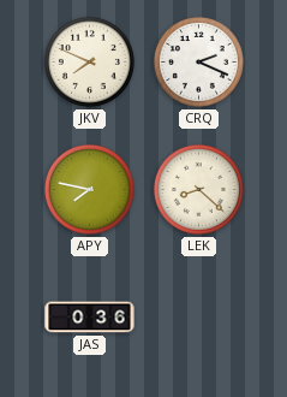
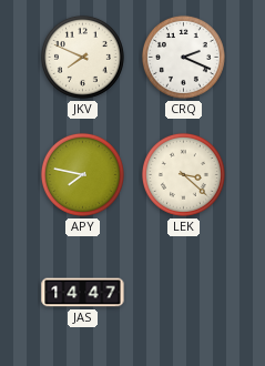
LEK: 8:22 -> 3:22
JAS: 0:36 -> 14:47
